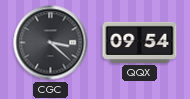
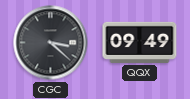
QQX: 09:54 -> 09:49
